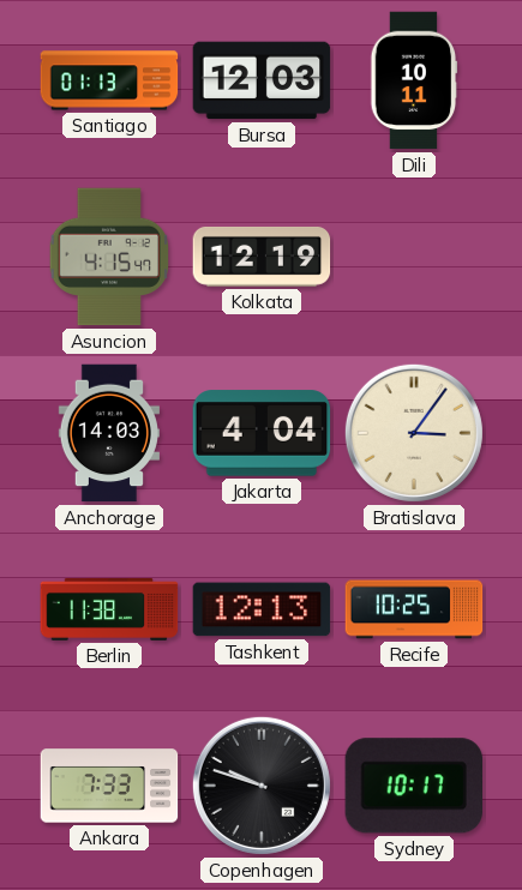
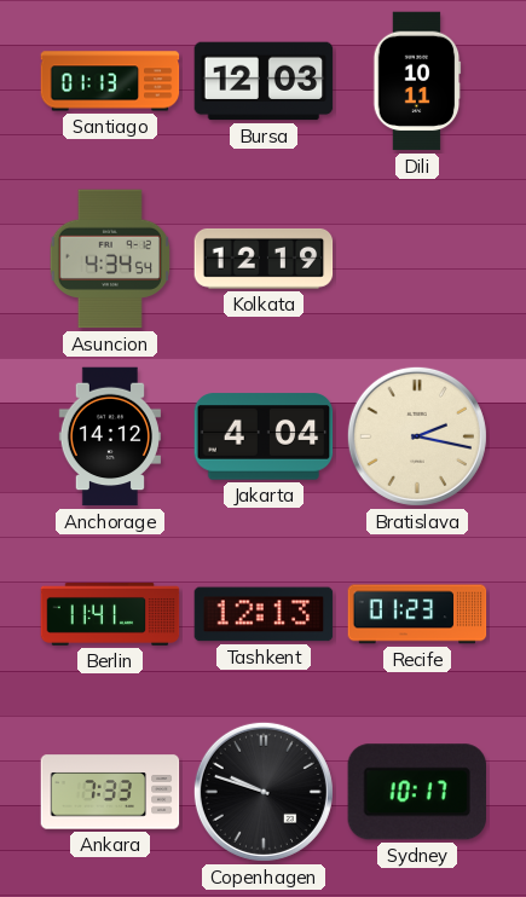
Asuncion: 4:15 -> 4:34
Anchorage: 14:03 -> 14:12
Bratislava: 3:06 -> 2:17
Berlin: 11:38 -> 11:41
Recife: 10:25 -> 01:23
